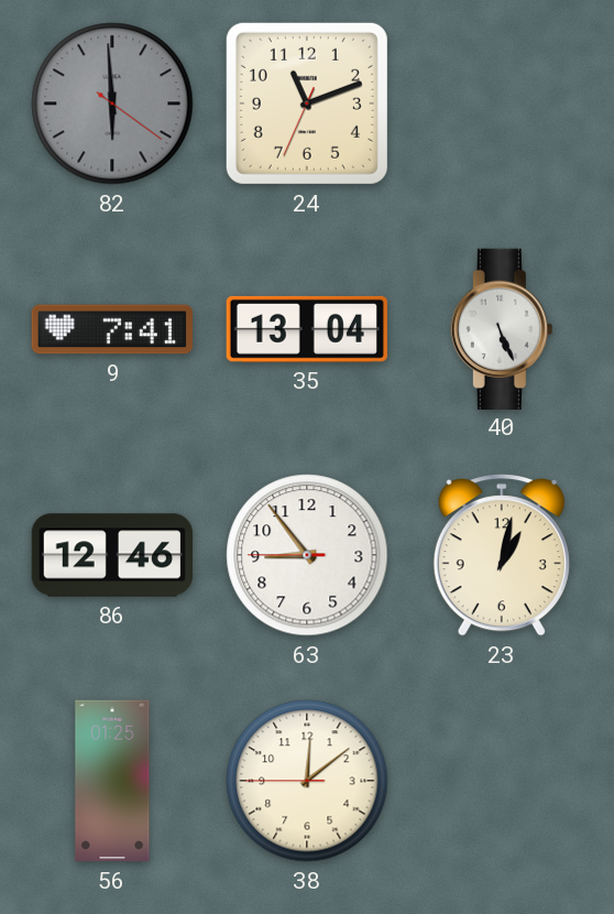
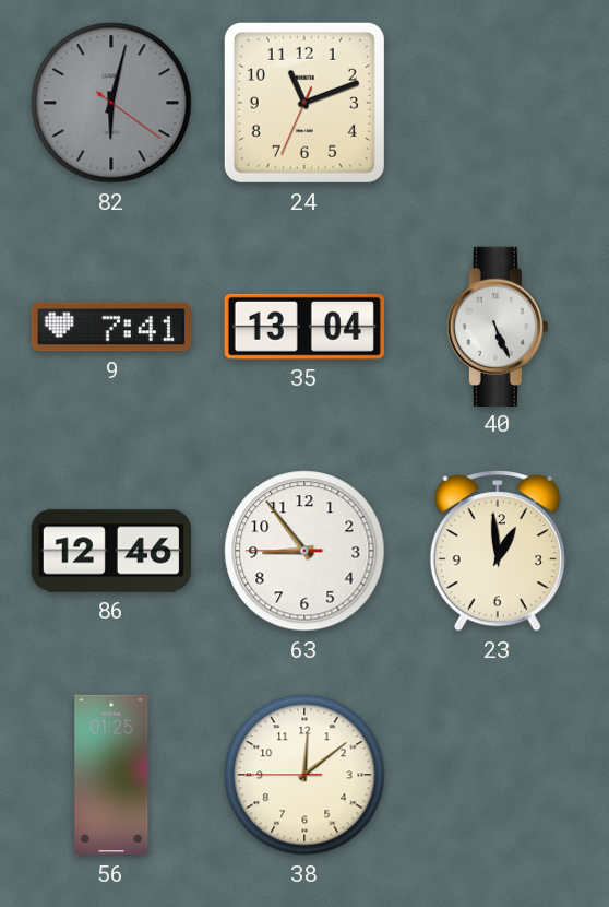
82: 5:59 -> 6:02
23: 1:02 -> 12:59
